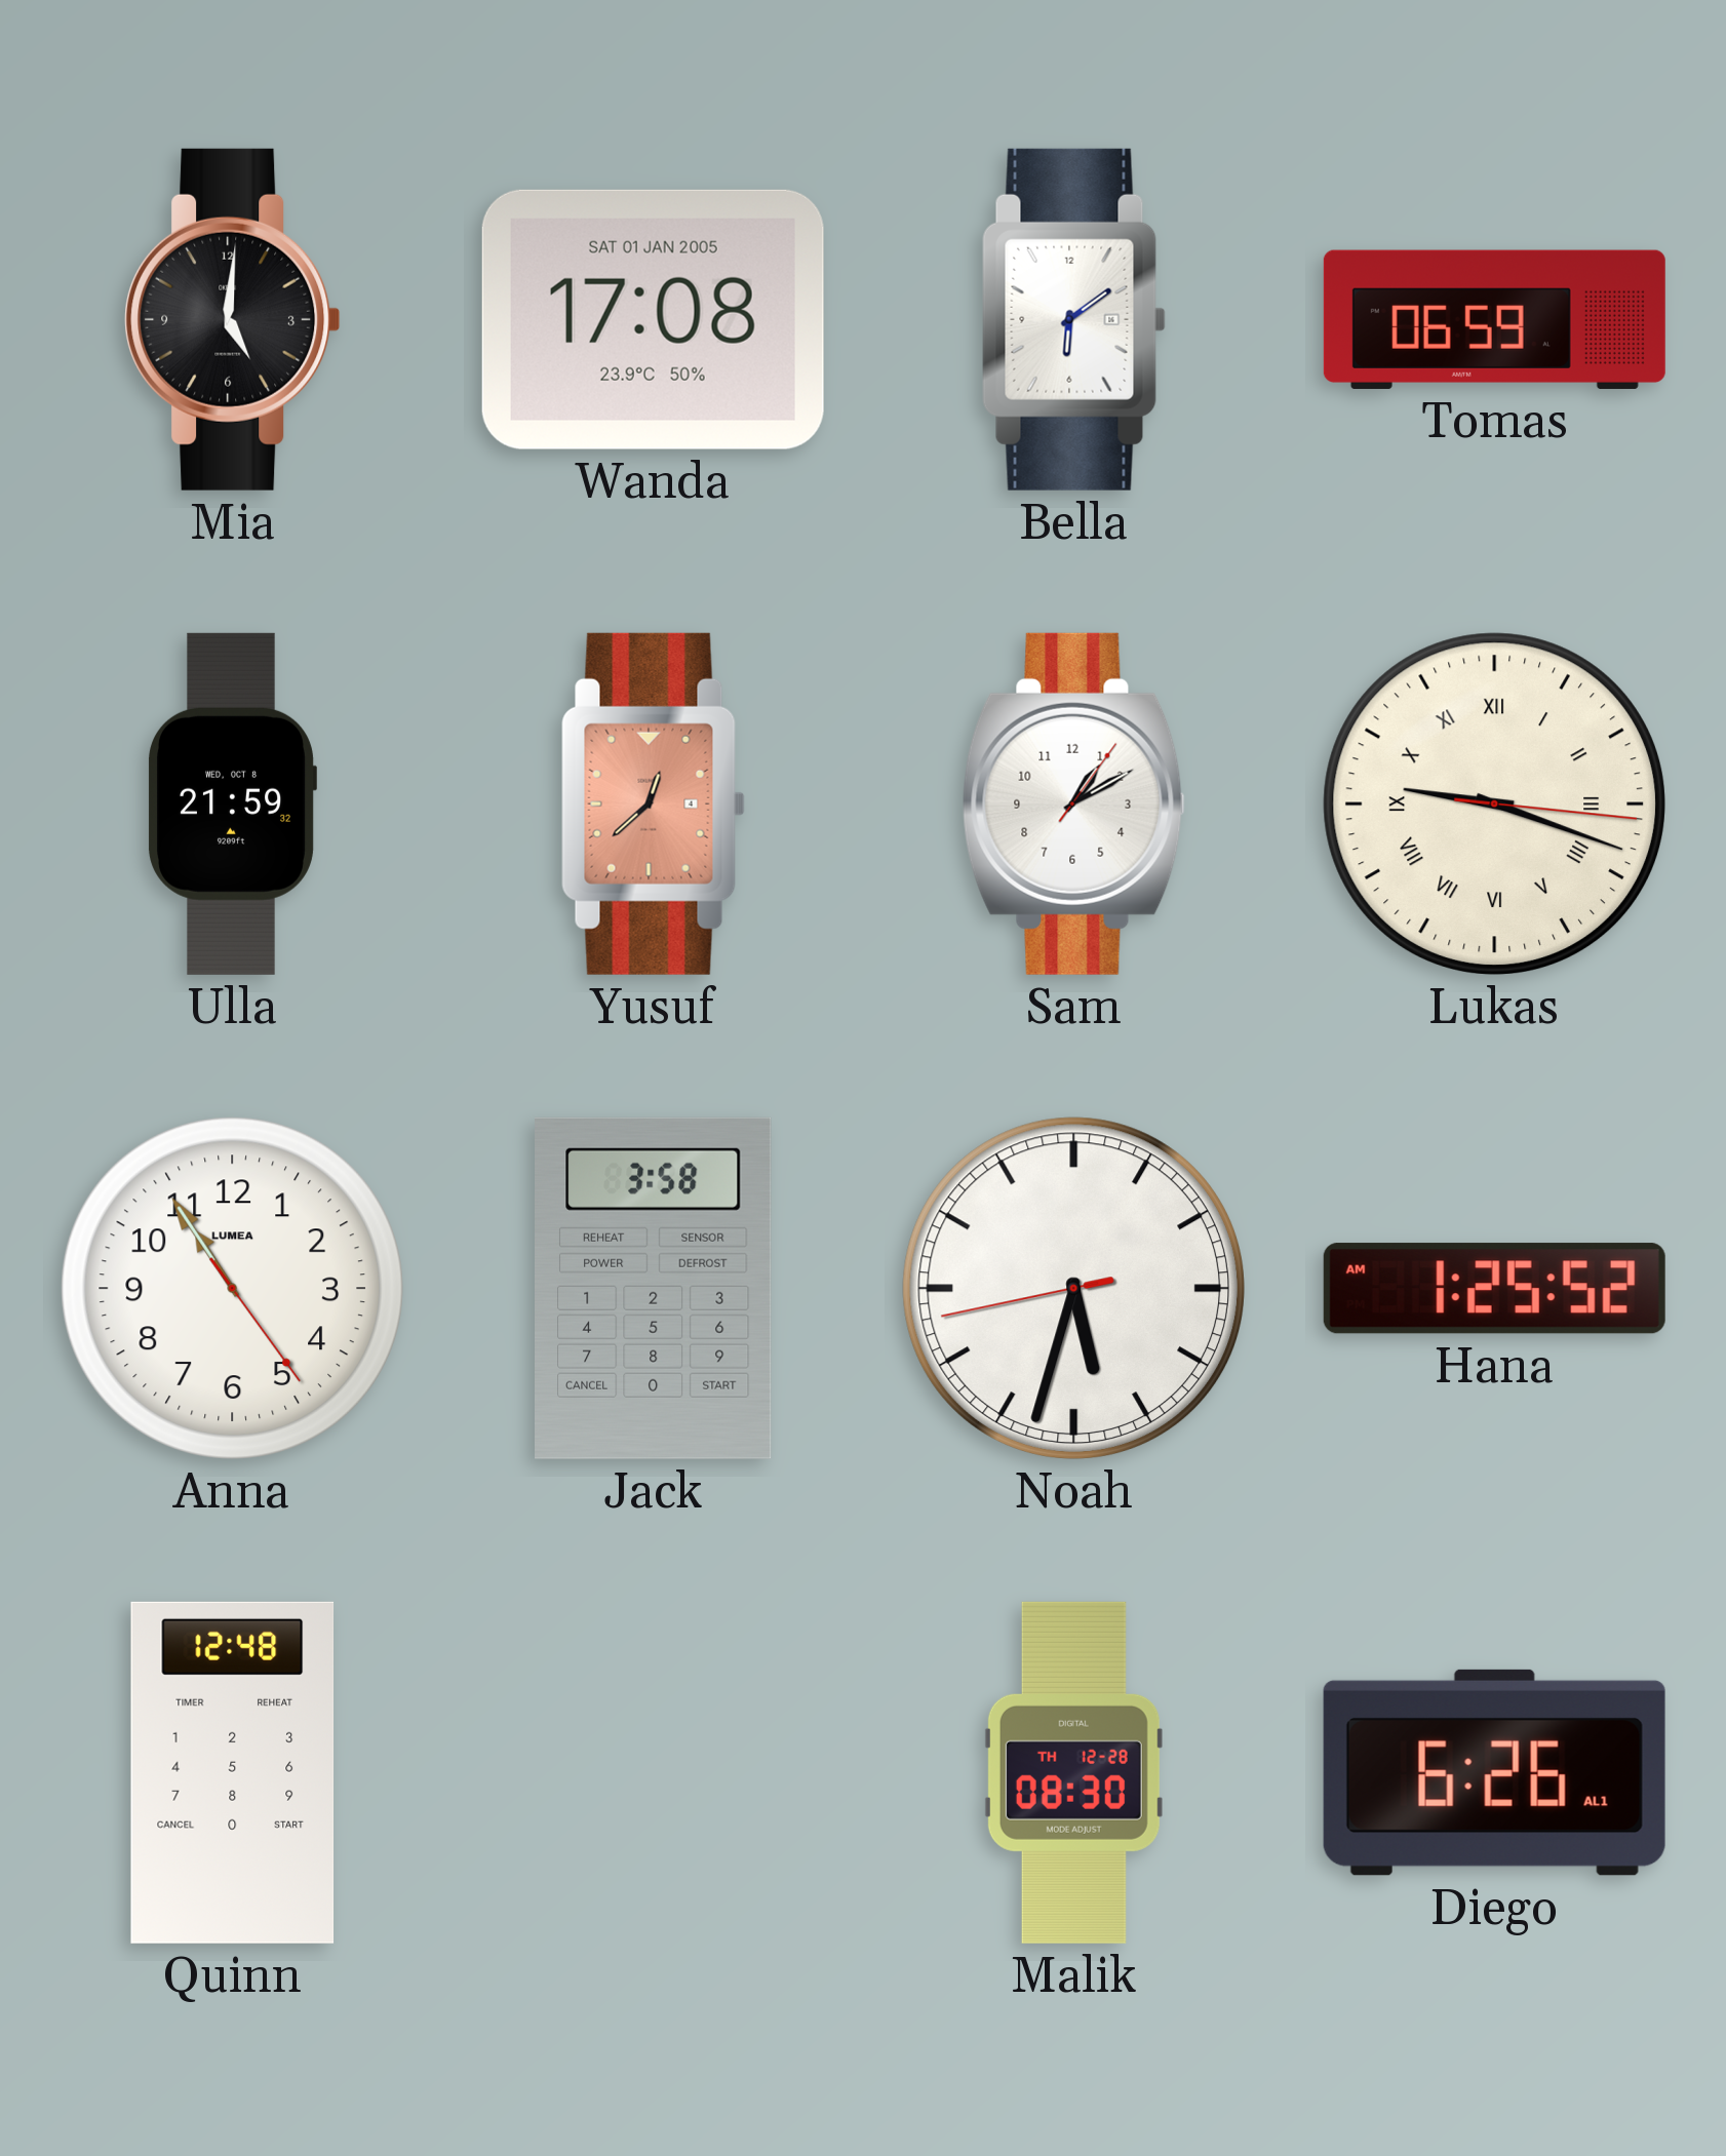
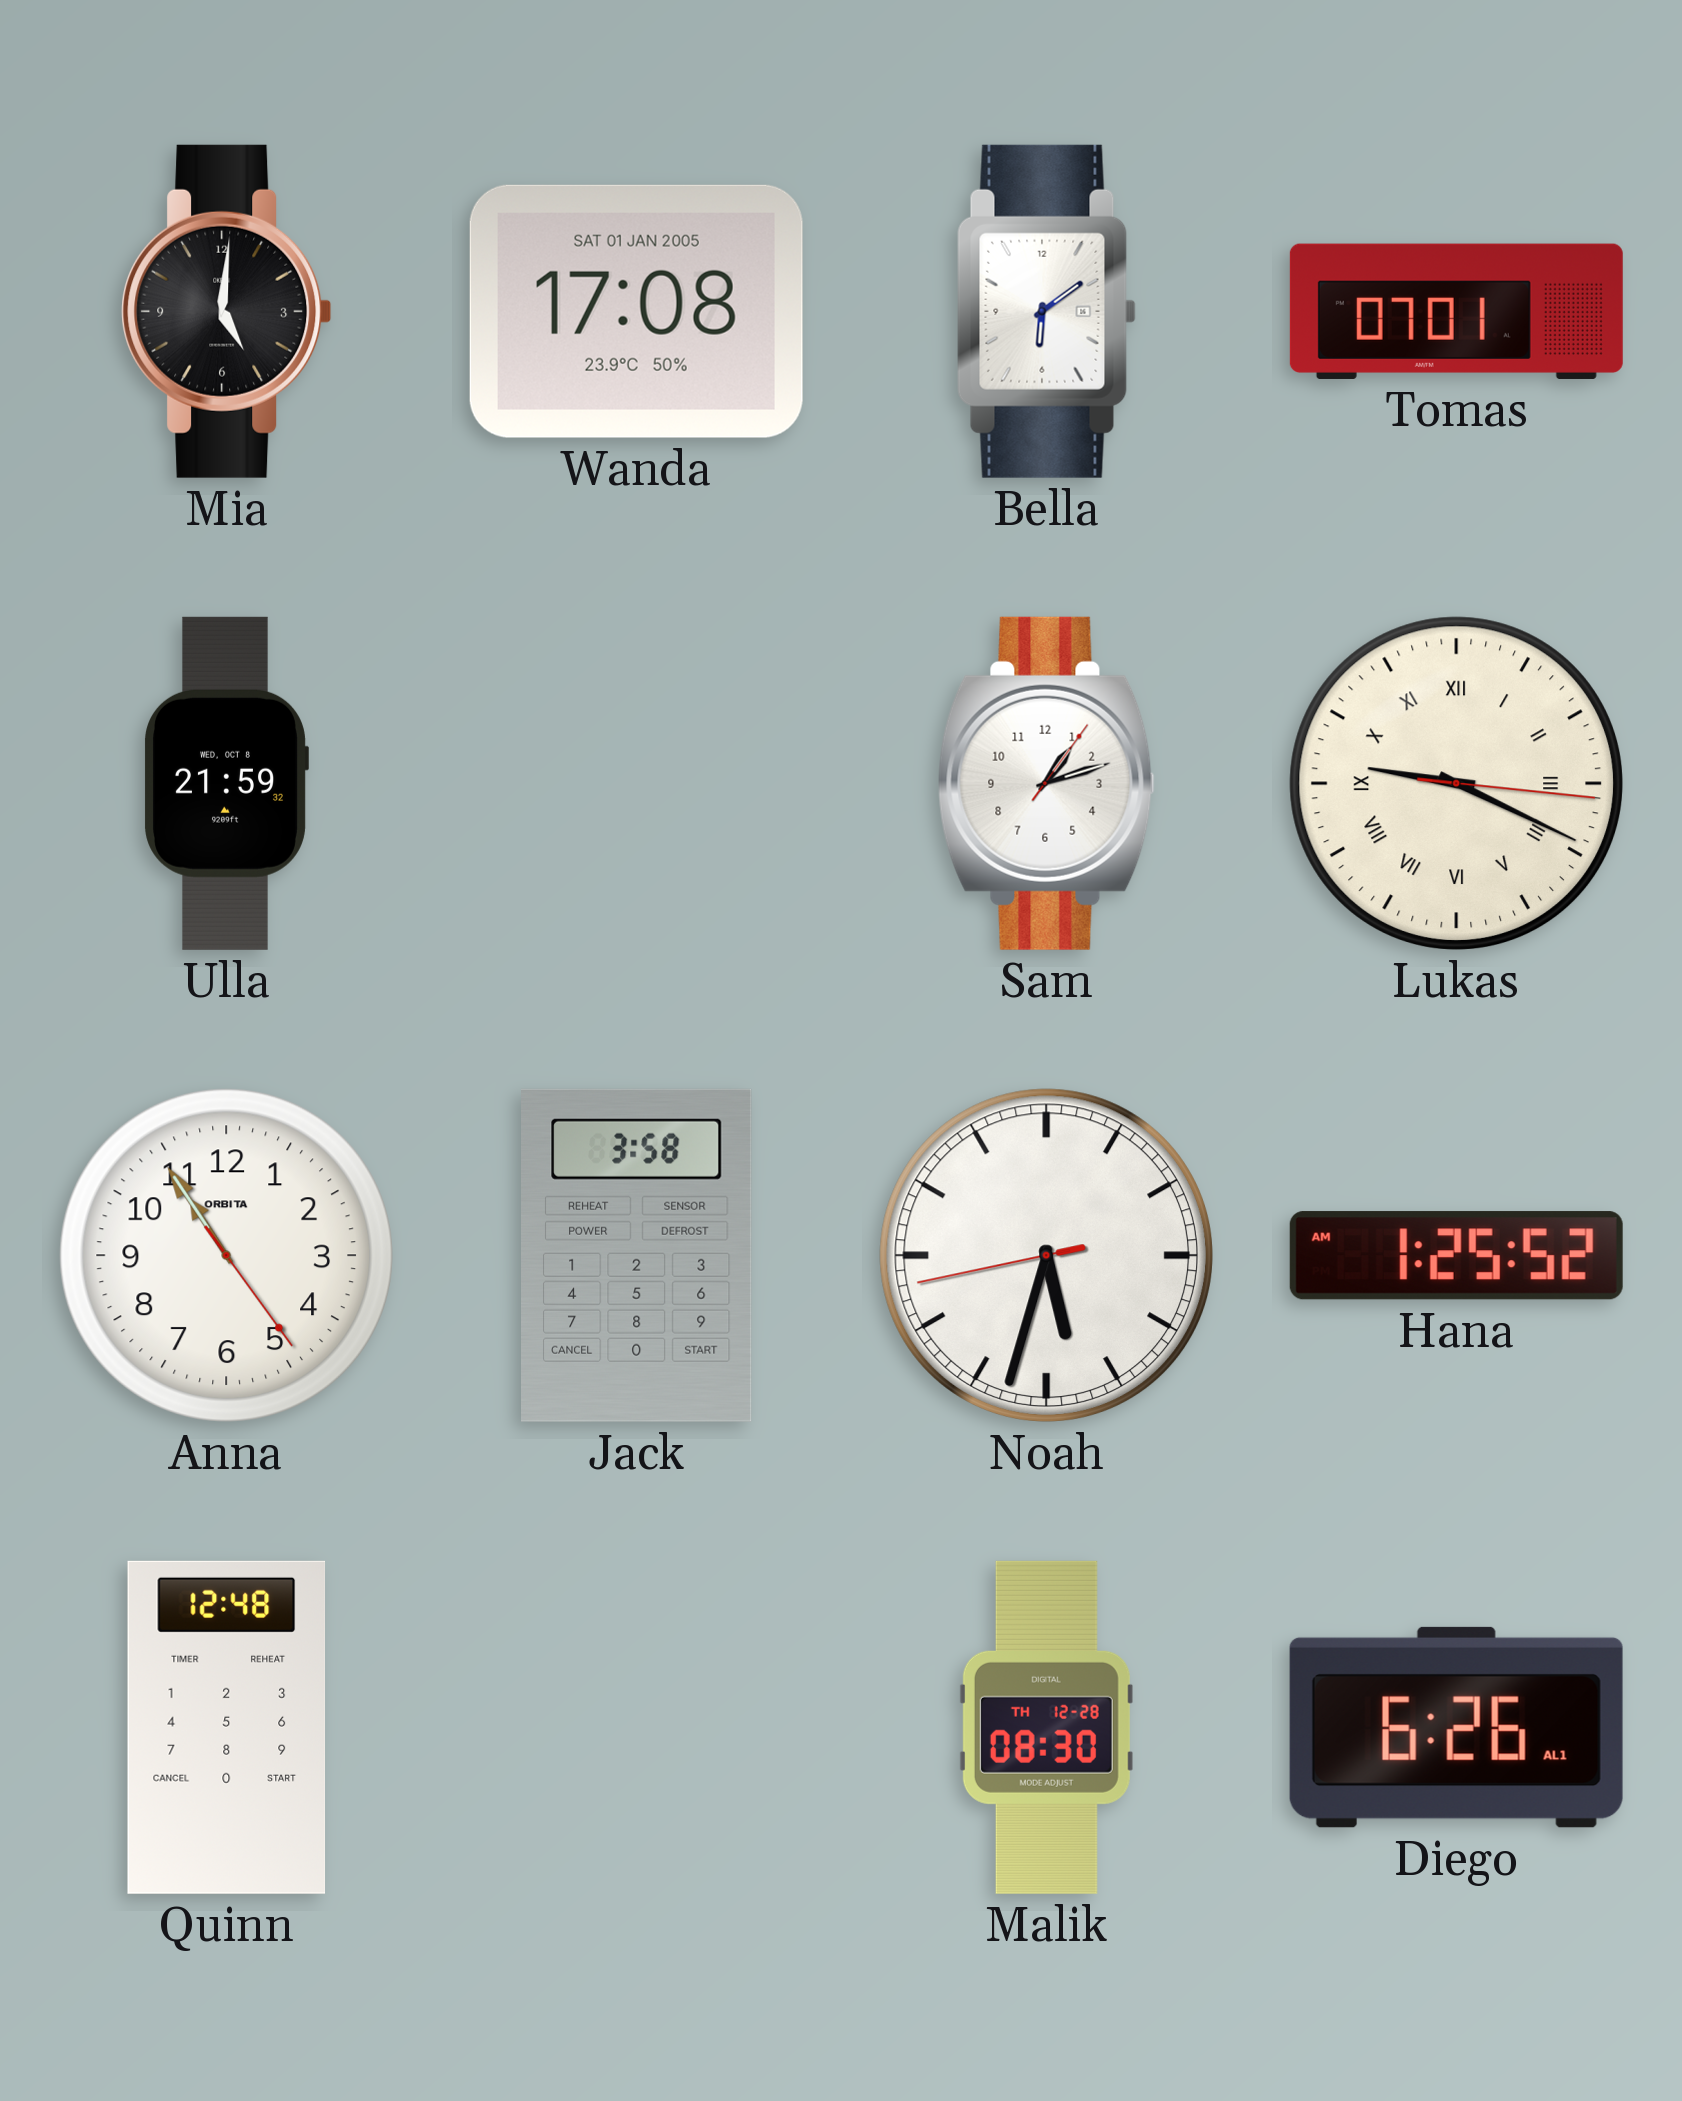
Tomas: 06:59 -> 07:01
Yusuf: 12:38 -> none
Sam: 1:10 -> 1:12
Lukas: 9:18 -> 9:19
Anna brand: LUMEA -> ORBITA
